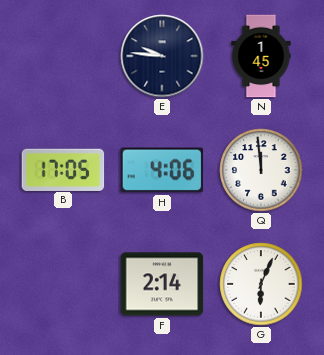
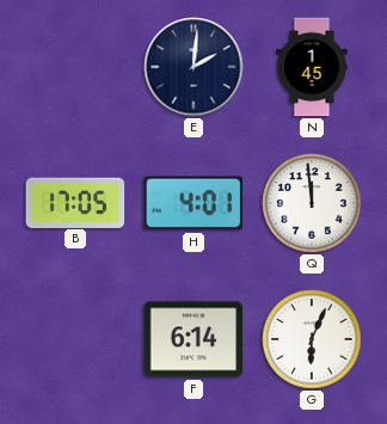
E: 9:46 -> 2:01
H: 4:06 -> 4:01
F: 2:14 -> 6:14
